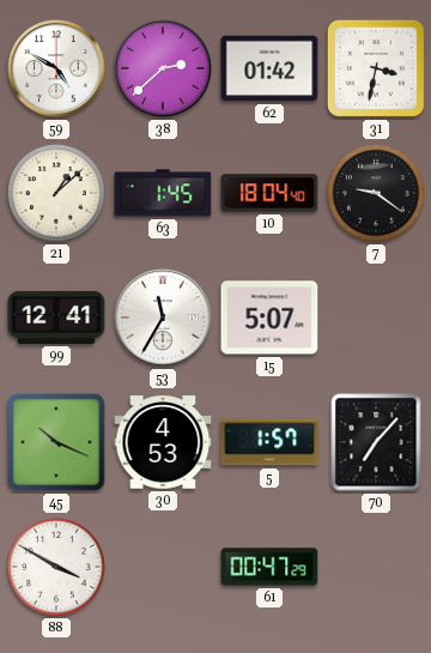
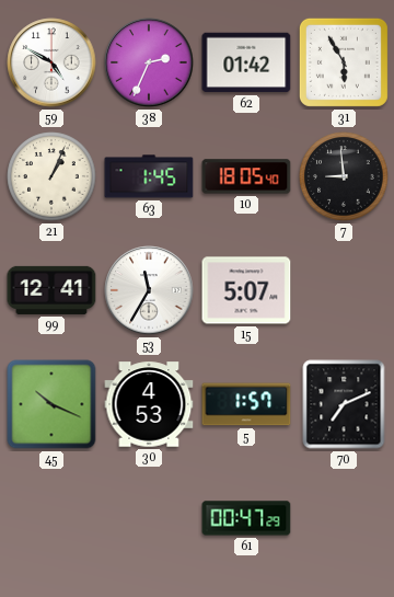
38: 2:38 -> 2:34
31: 3:32 -> 5:55
21: 1:08 -> 1:04
10: 18:04 -> 18:05
7: 9:21 -> 8:59
70: 7:07 -> 7:11
88: 3:50 -> none
